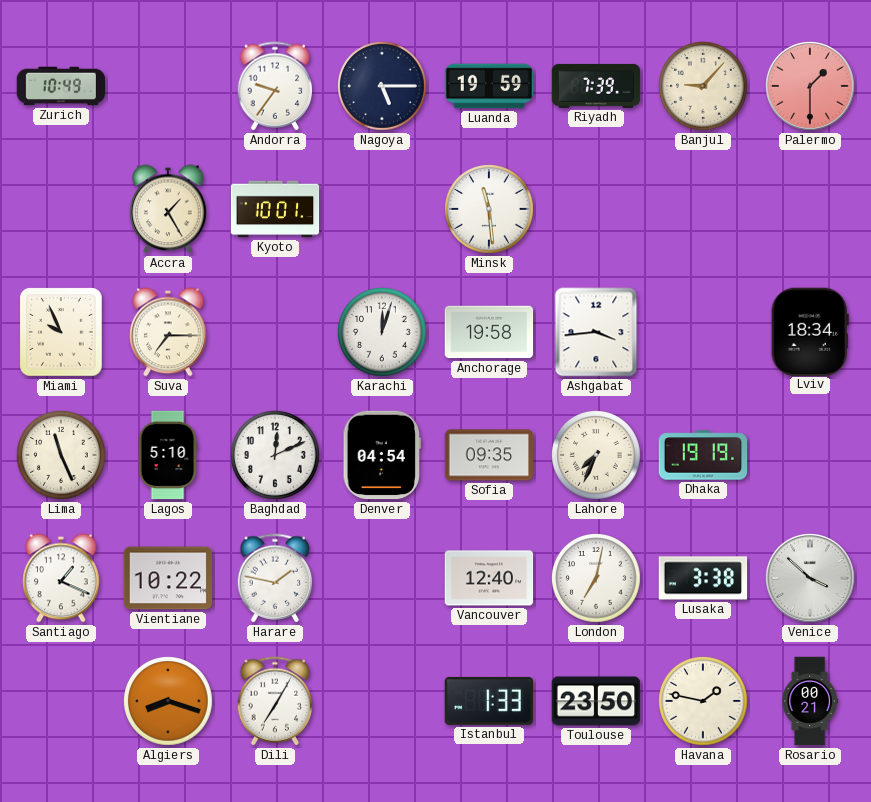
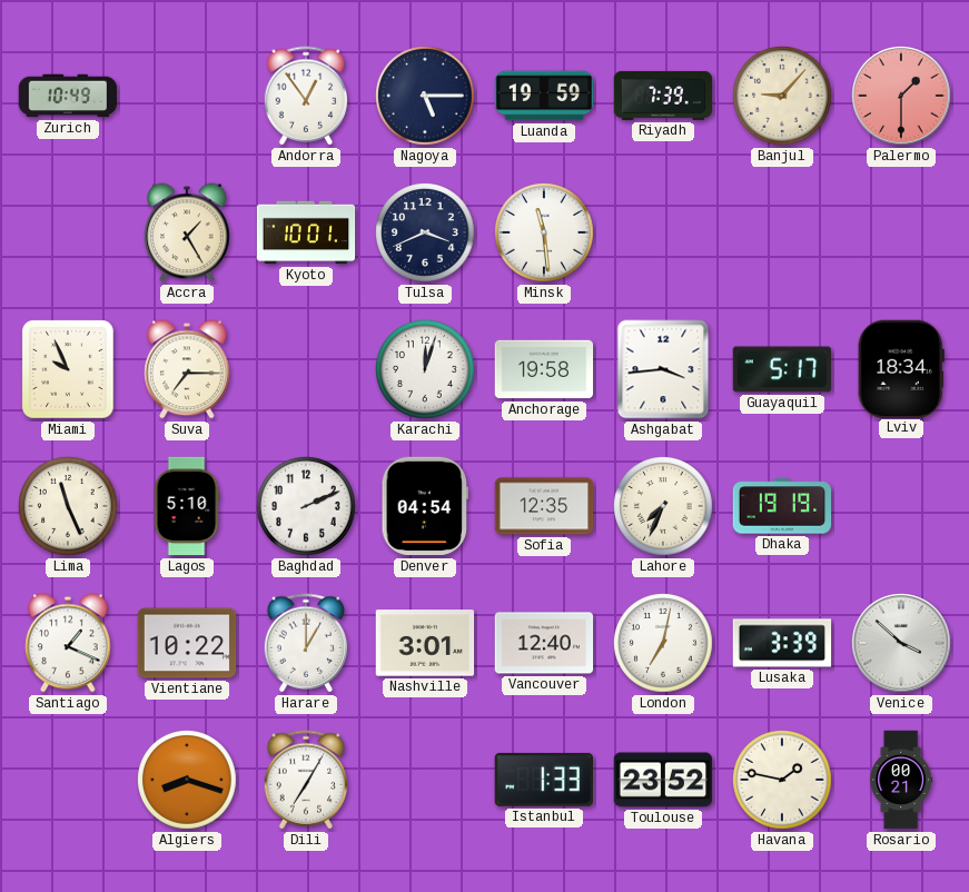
Andorra: 9:36 -> 12:54
Tulsa: none -> 3:41
Guayaquil: none -> 5:17
Baghdad: 12:11 -> 2:11
Sofia: 09:35 -> 12:35
Harare: 1:47 -> 1:00
Nashville: none -> 3:01
Lusaka: 3:38 -> 3:39
Toulouse: 23:50 -> 23:52
